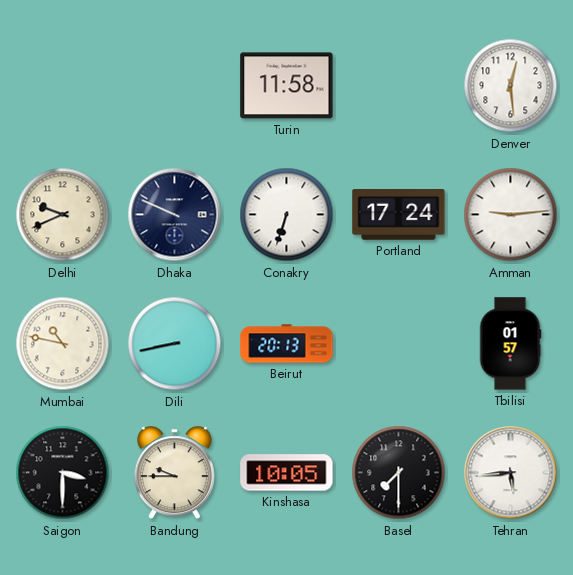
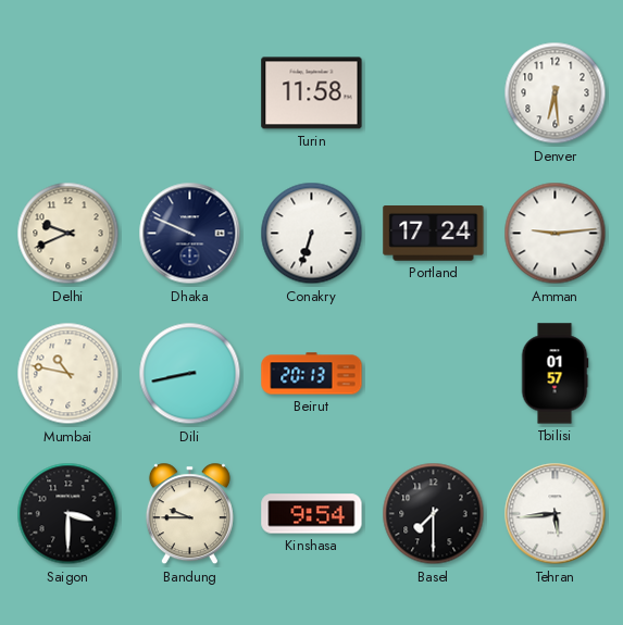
Denver: 12:29 -> 6:29
Kinshasa: 10:05 -> 9:54
